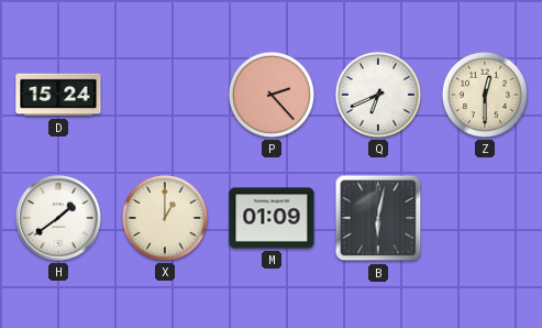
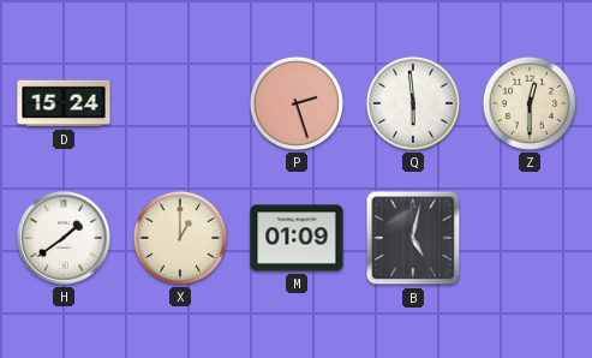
P: 2:23 -> 2:27
Q: 6:41 -> 5:59
B: 6:02 -> 5:02
